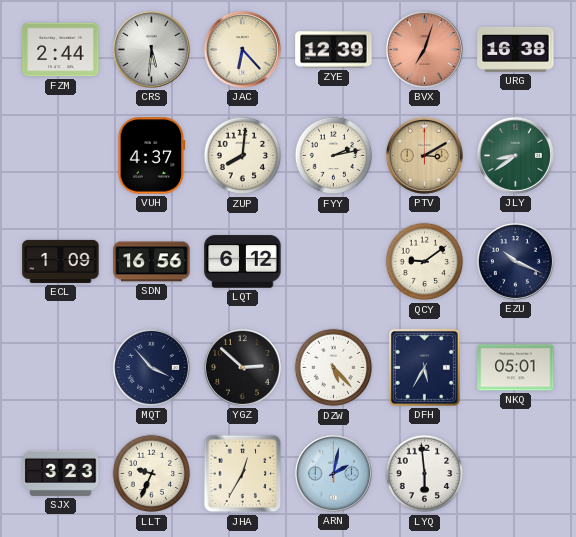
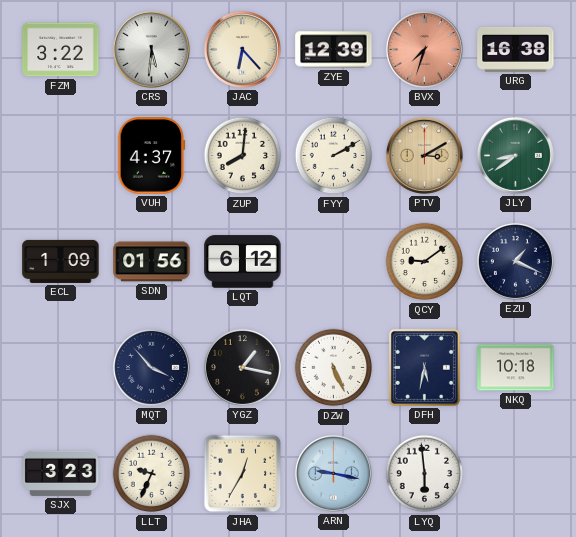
FZM: 2:44 -> 3:22
BVX: 7:03 -> 7:33
FYY: 2:13 -> 2:10
SDN: 16:56 -> 01:56
EZU: 10:19 -> 1:19
YGZ: 2:52 -> 1:17
DZW: 5:23 -> 5:26
DFH: 5:35 -> 5:32
NKQ: 05:01 -> 10:18
ARN: 2:02 -> 9:17
